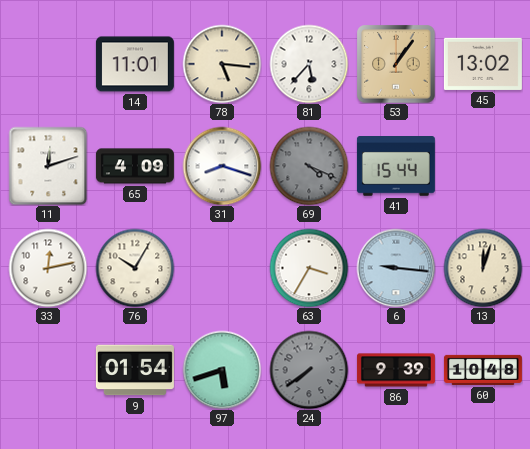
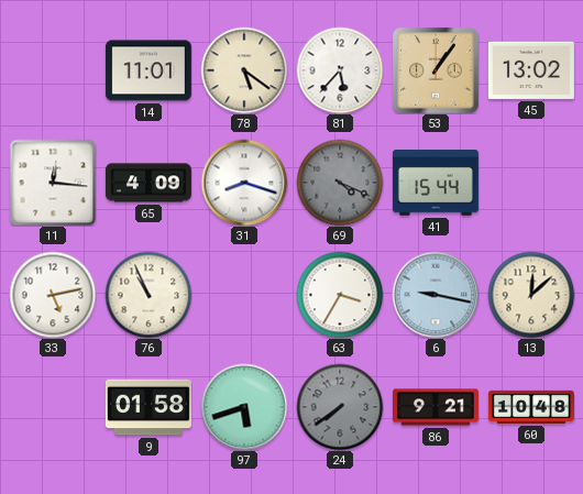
78: 5:16 -> 5:21
11: 12:12 -> 12:16
33: 12:13 -> 5:13
76: 10:05 -> 10:56
6: 9:16 -> 9:17
13: 12:03 -> 12:08
9: 01:54 -> 01:58
86: 9:39 -> 9:21
